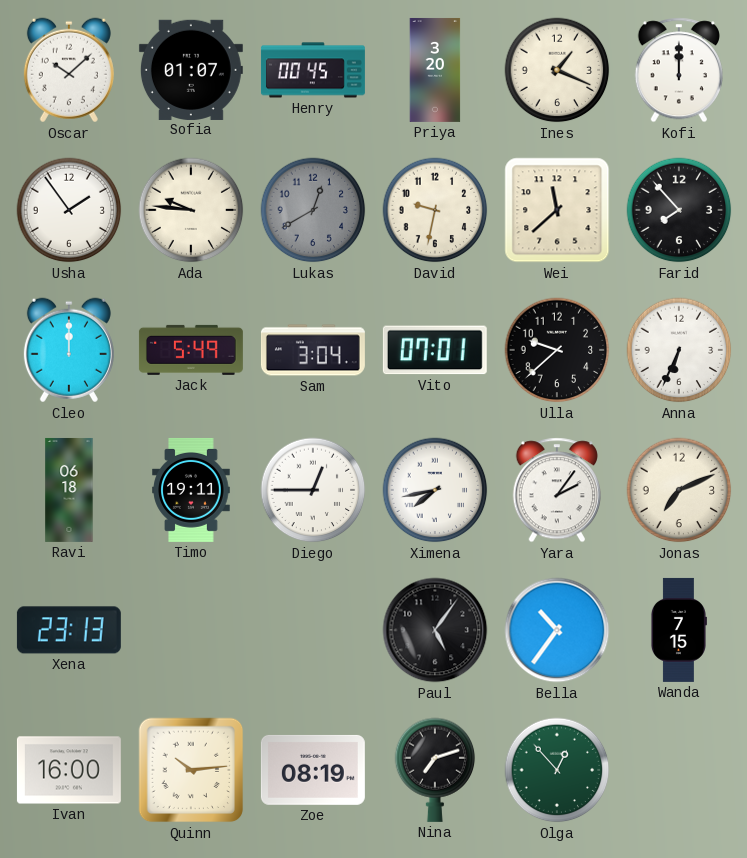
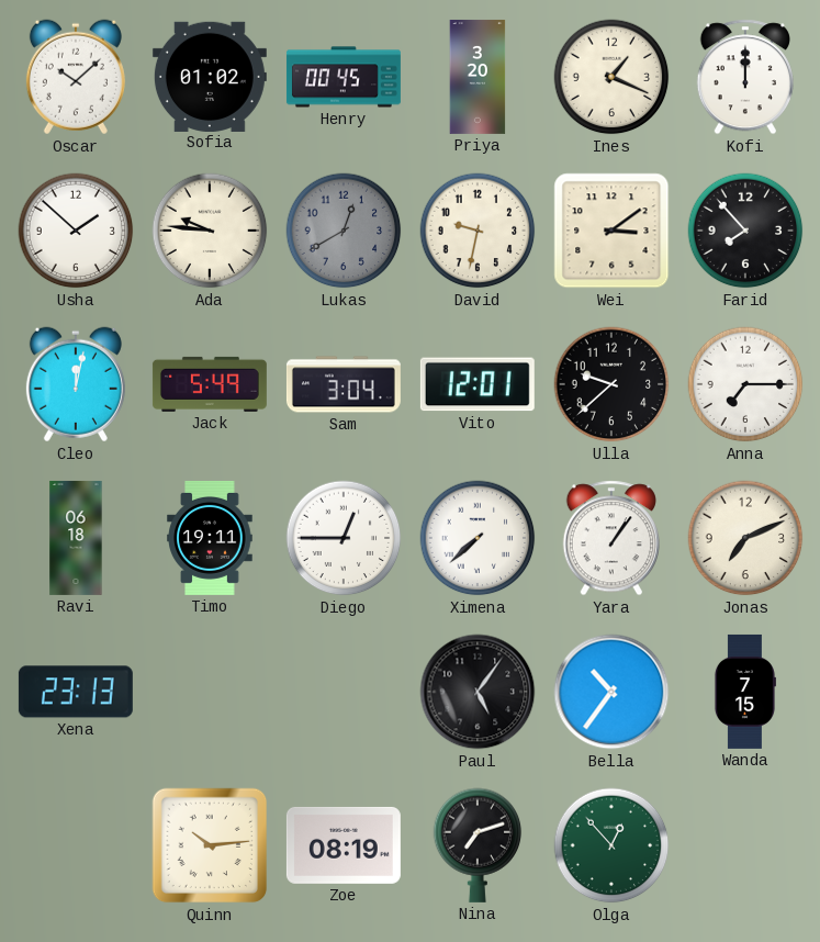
Sofia: 01:07 -> 01:02
Usha: 1:54 -> 1:52
Wei: 11:38 -> 3:09
Cleo: 12:00 -> 12:02
Vito: 07:01 -> 12:01
Anna: 6:34 -> 7:15
Ximena: 7:43 -> 7:38
Yara: 2:06 -> 1:06
Ivan: 16:00 -> none
